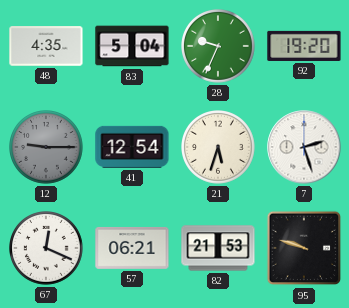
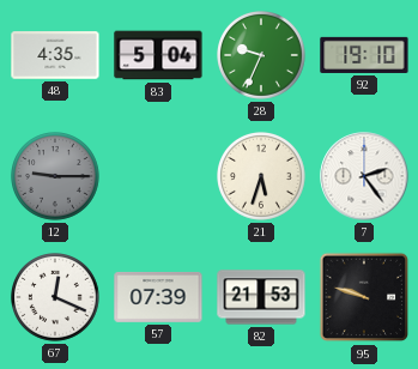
92: 19:20 -> 19:10
41: 12:54 -> none
7: 2:27 -> 2:24
57: 06:21 -> 07:39
